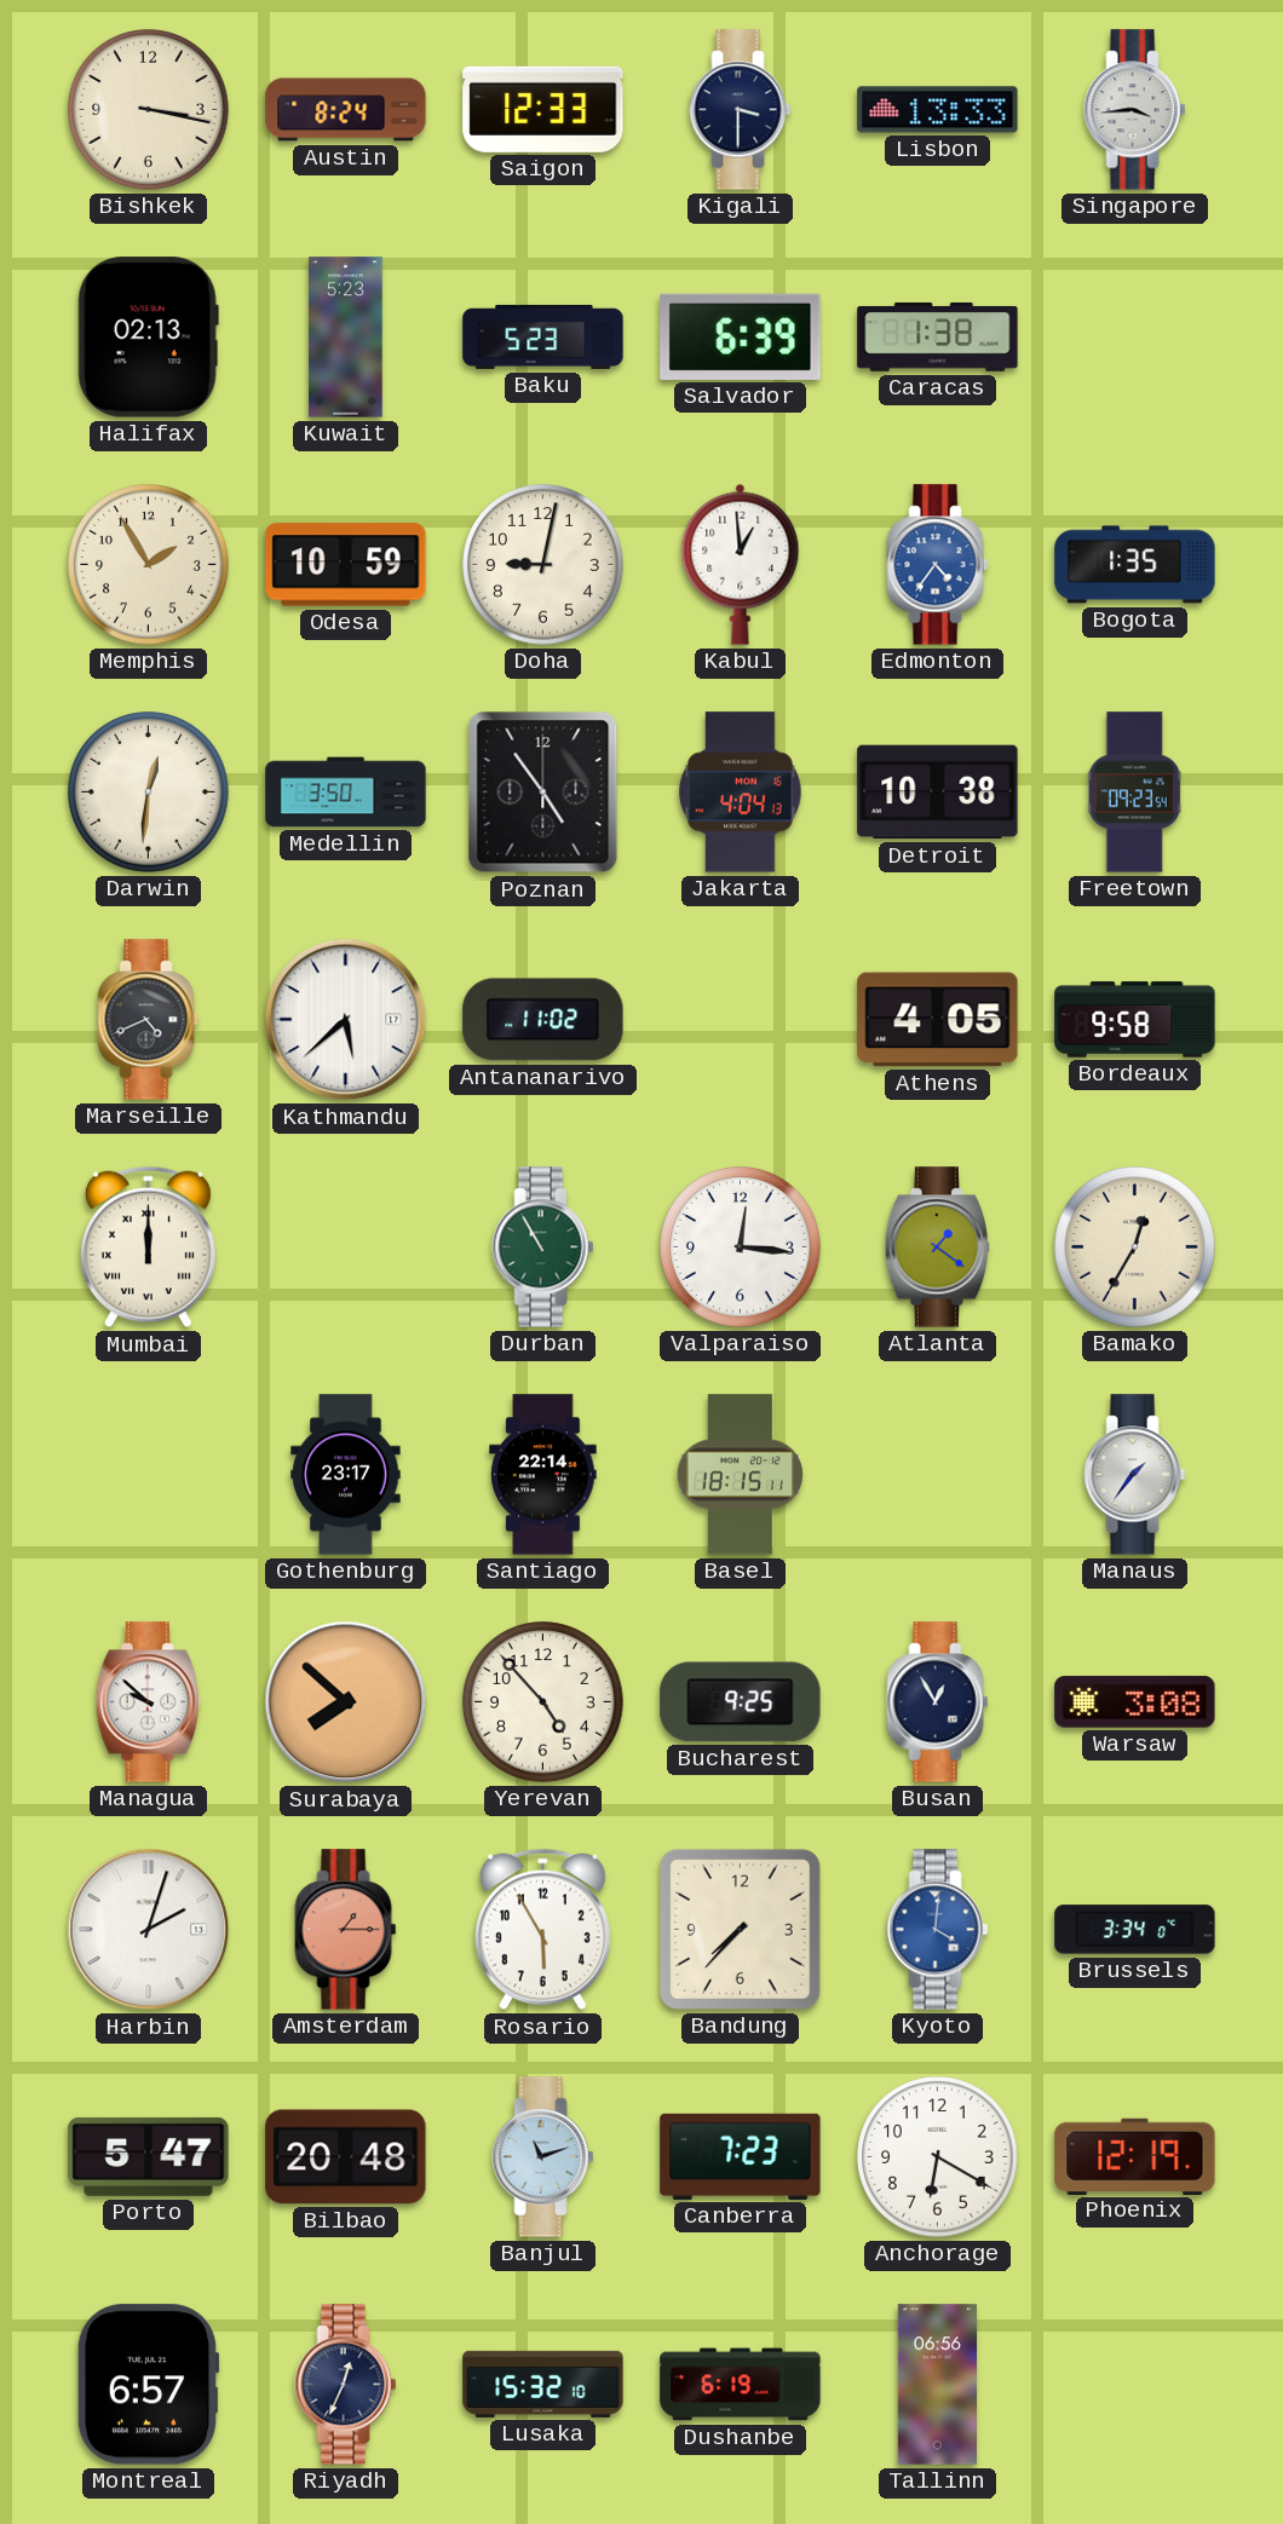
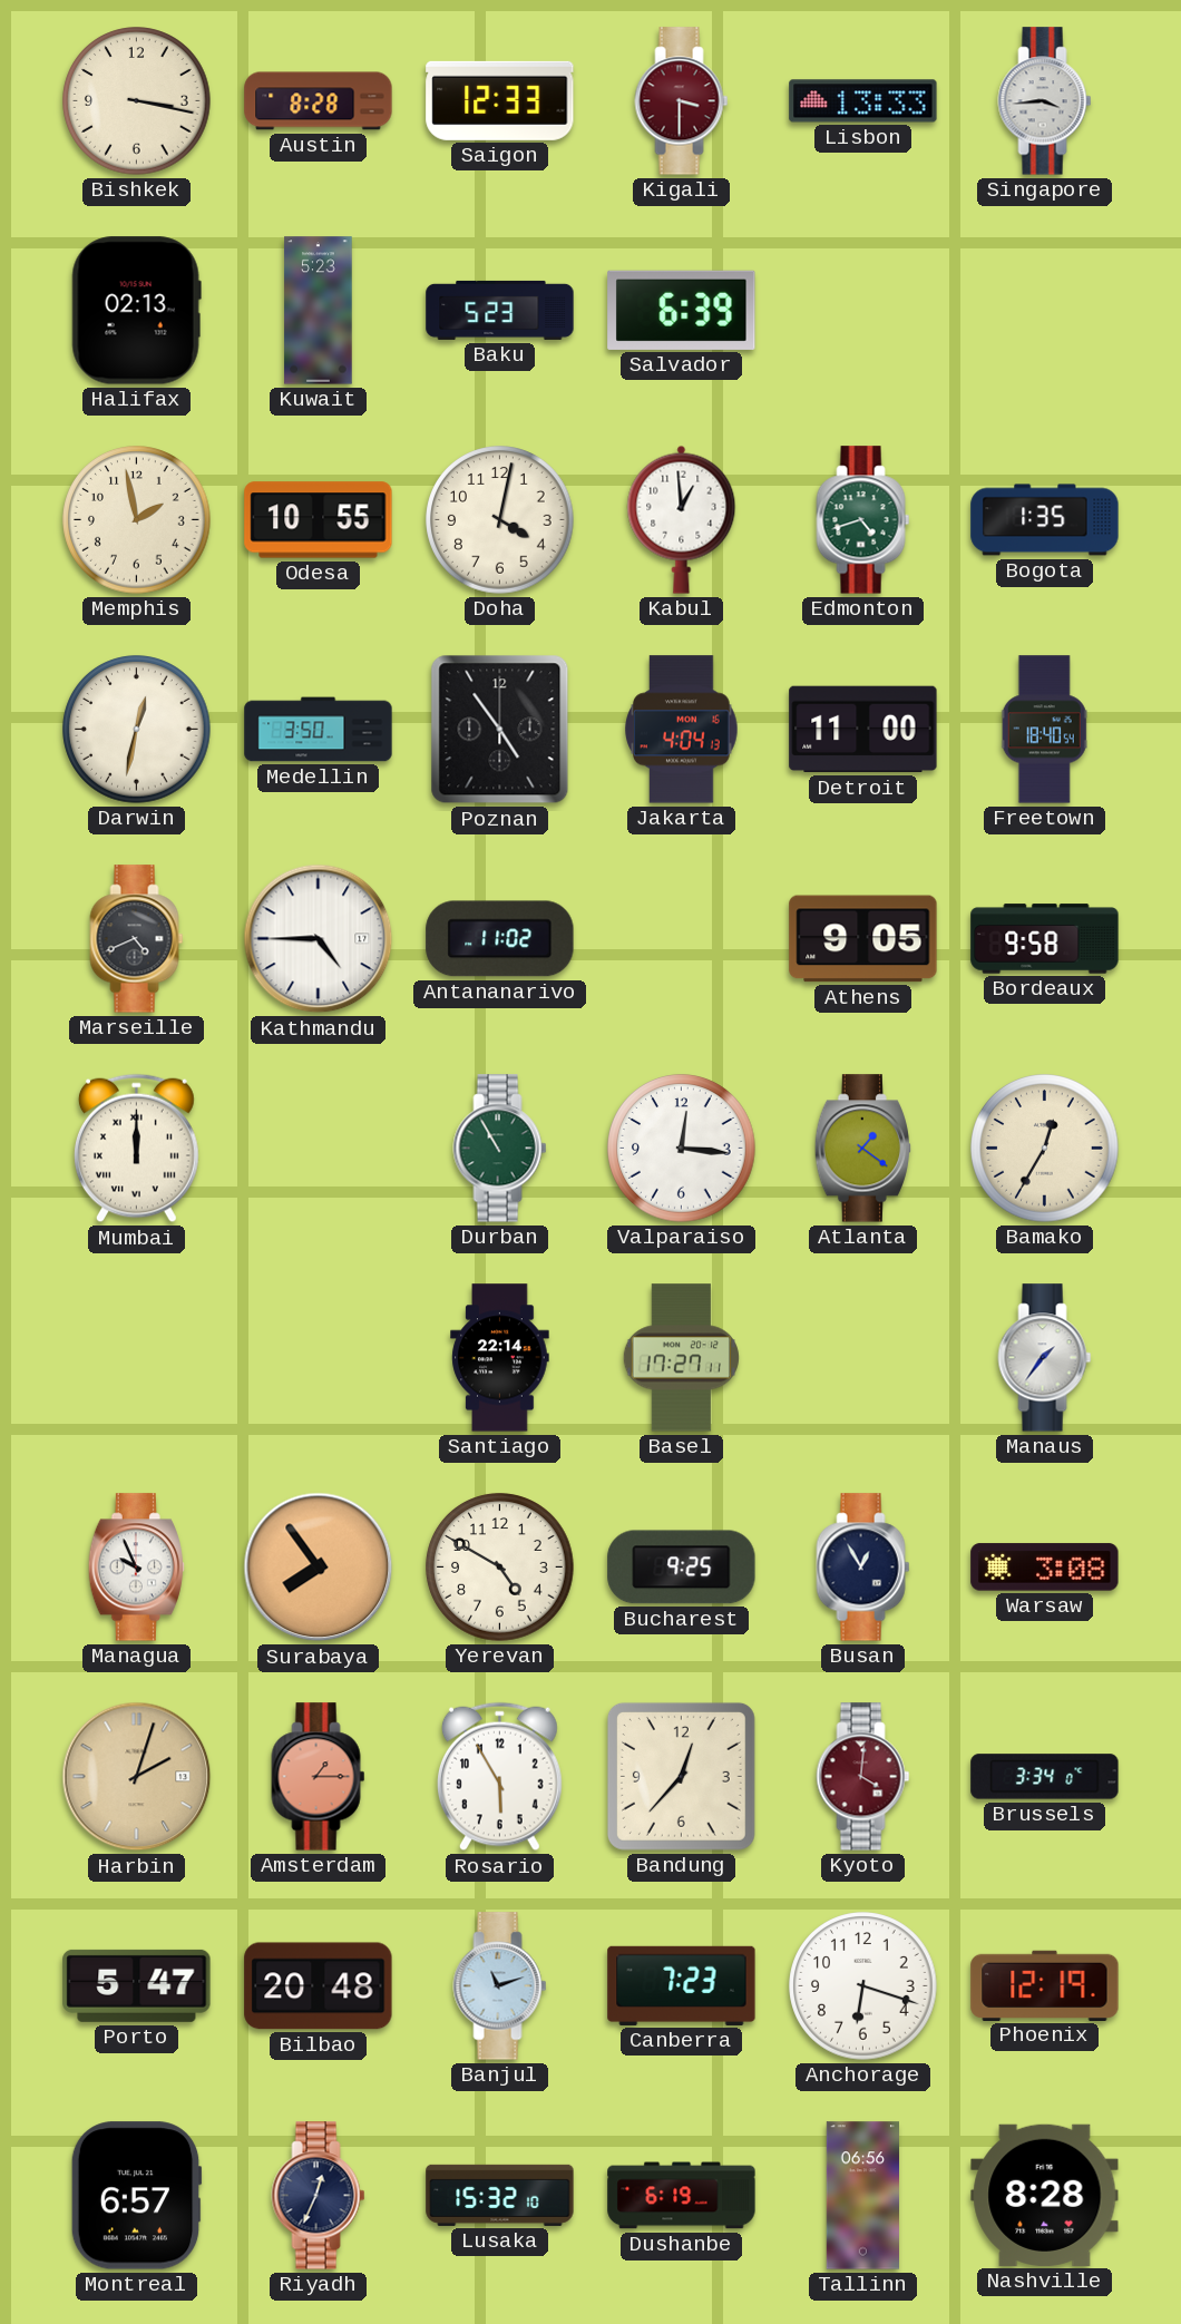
Austin: 8:24 -> 8:28
Kigali dial: navy -> burgundy
Caracas: 1:38 -> none
Memphis: 1:55 -> 1:58
Odesa: 10:59 -> 10:55
Doha: 9:02 -> 4:02
Edmonton: 4:36 -> 4:42
Edmonton dial: blue -> green
Darwin: 12:31 -> 12:32
Detroit: 10:38 -> 11:00
Freetown: 09:23 -> 18:40
Kathmandu: 5:38 -> 4:45
Athens: 4:05 -> 9:05
Gothenburg: 23:17 -> none
Basel: 18:15 -> 17:27
Managua: 9:52 -> 9:56
Surabaya: 7:52 -> 7:54
Yerevan: 4:53 -> 4:50
Harbin dial: white -> champagne
Bandung: 7:37 -> 12:37
Kyoto dial: blue -> burgundy
Anchorage: 6:20 -> 6:18
Nashville: none -> 8:28
